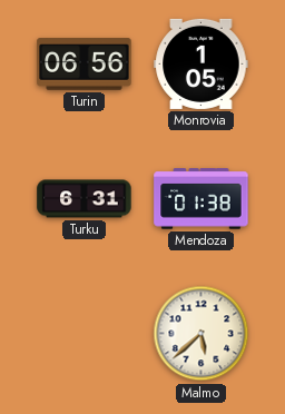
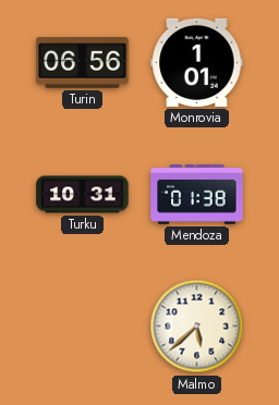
Monrovia: 1:05 -> 1:01
Turku: 6:31 -> 10:31
